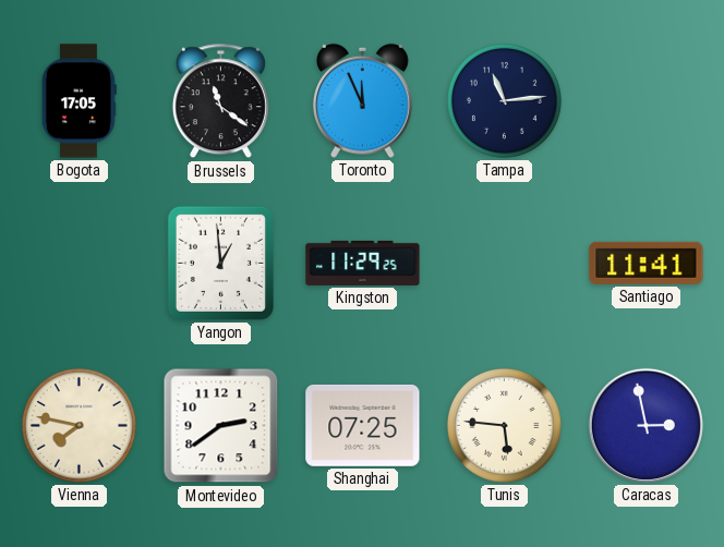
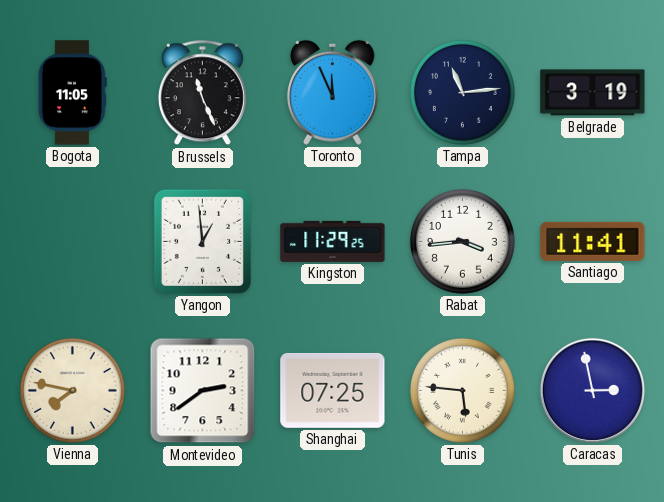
Bogota: 17:05 -> 11:05
Brussels: 11:21 -> 11:26
Belgrade: none -> 3:19
Rabat: none -> 3:44
